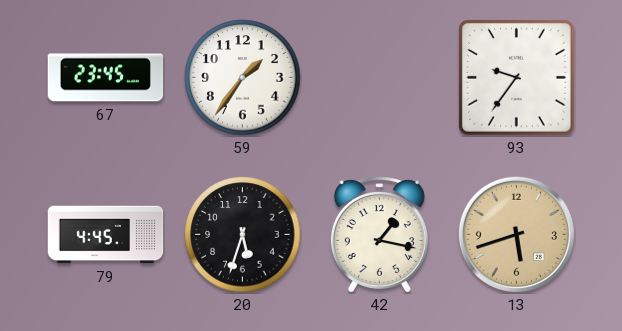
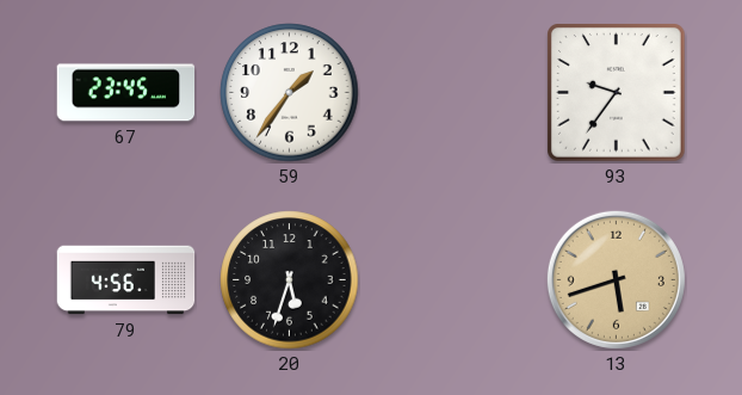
79: 4:45 -> 4:56
42: 1:17 -> none
